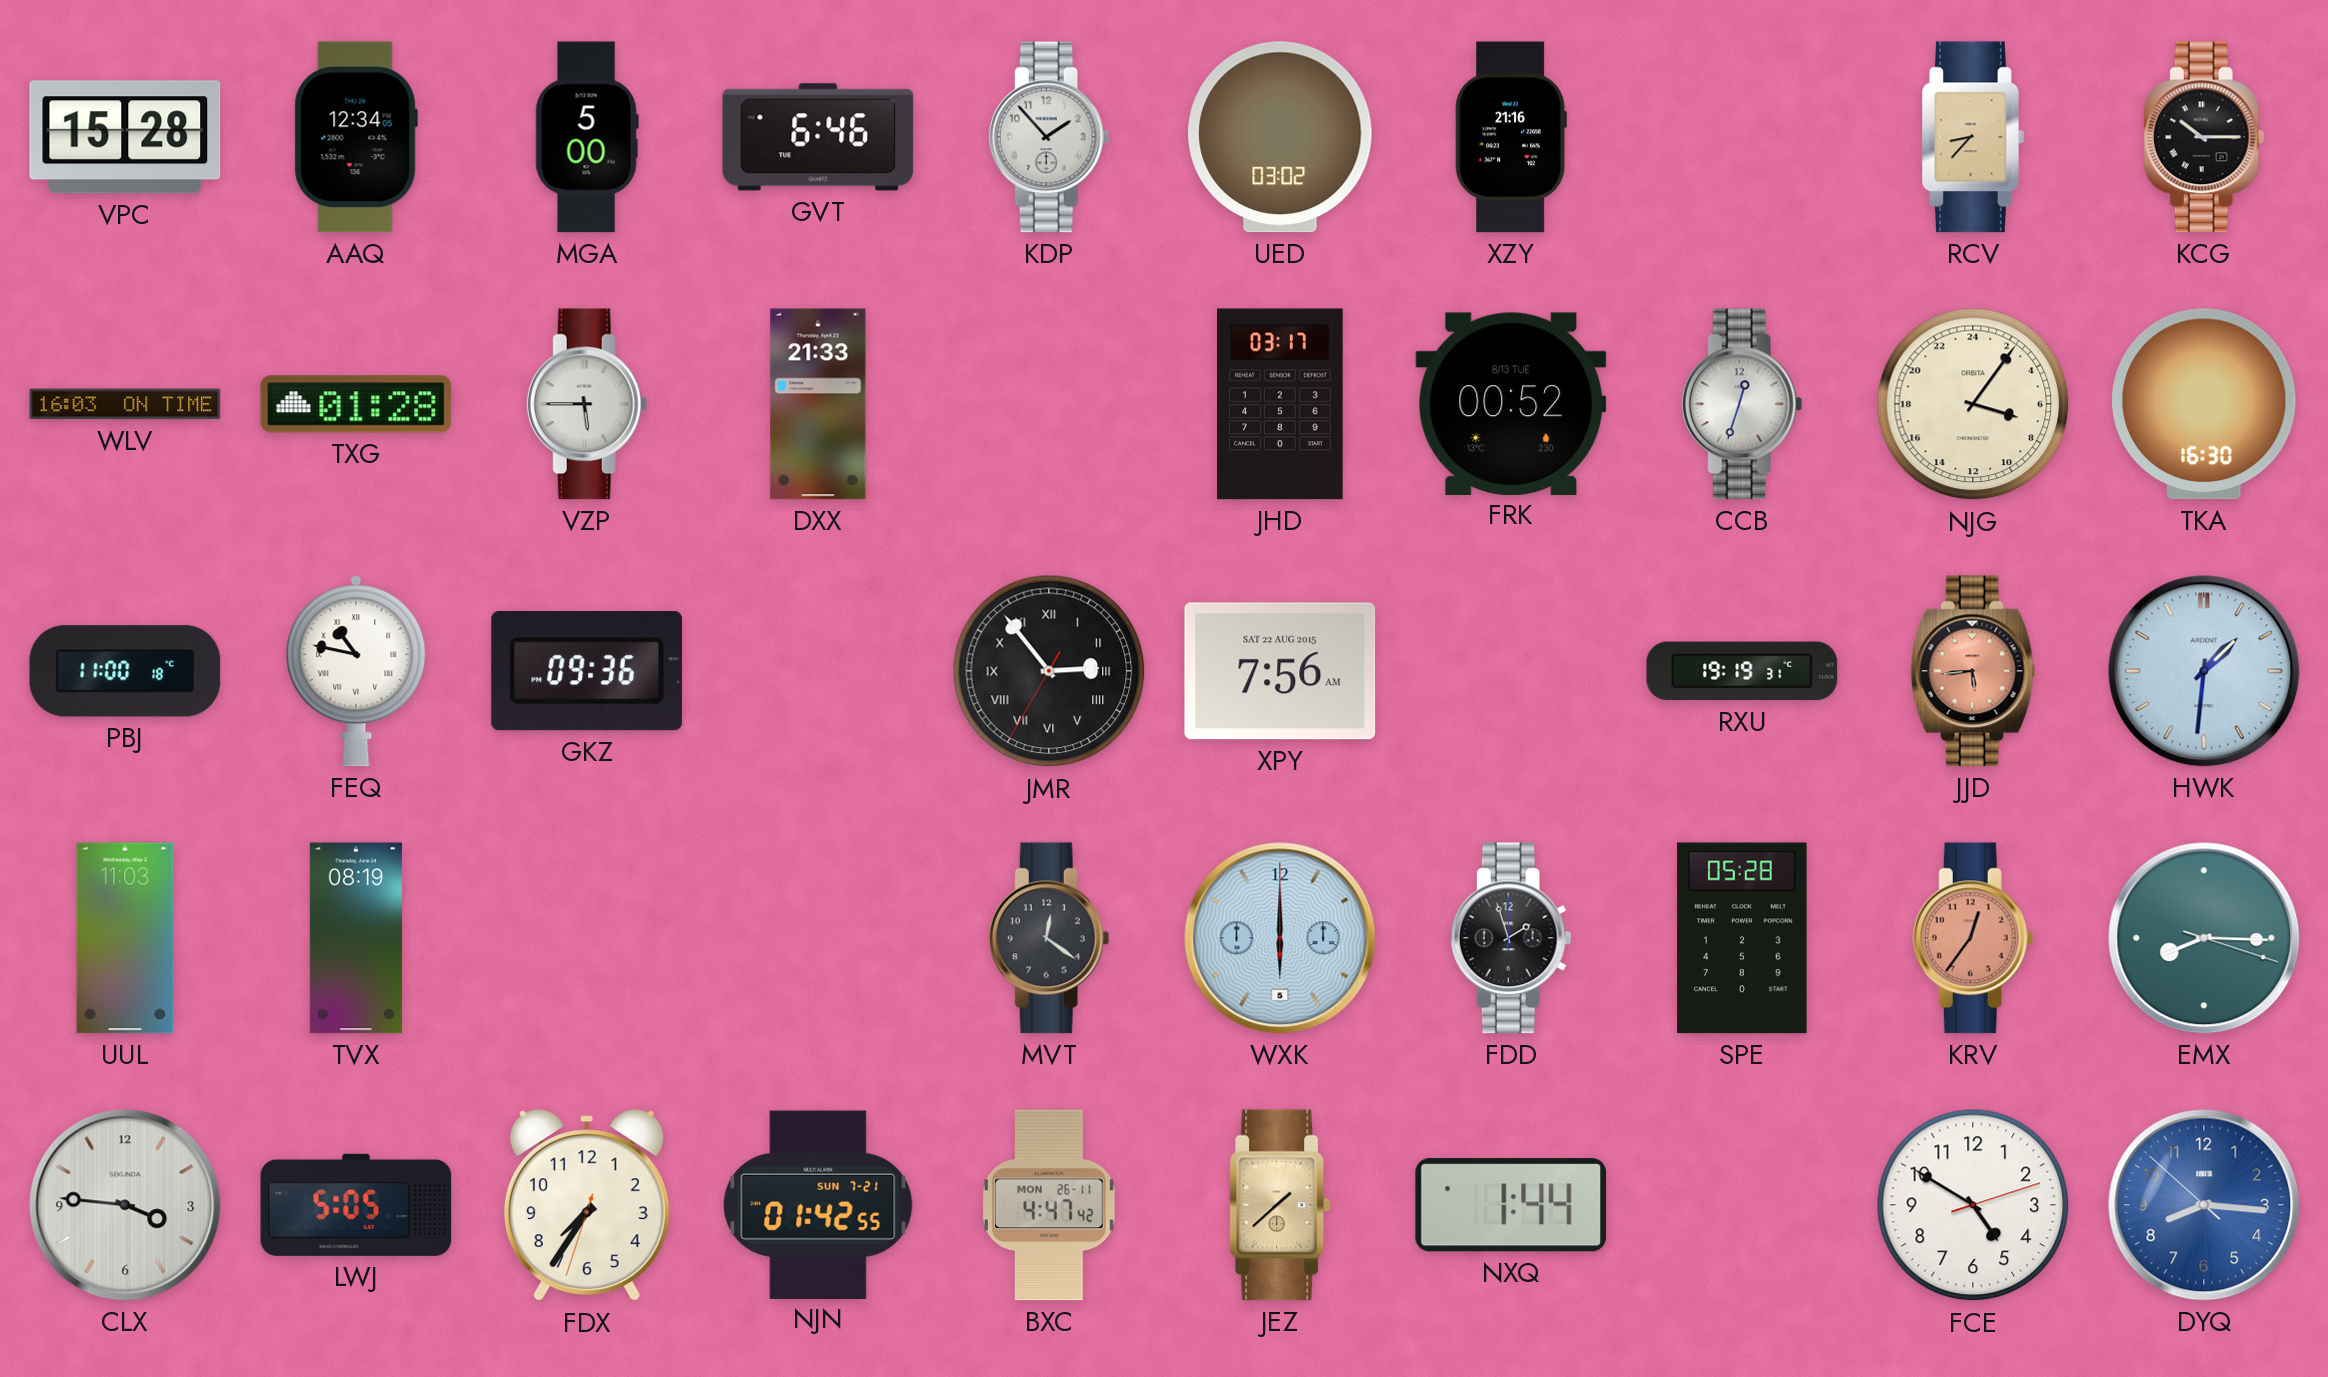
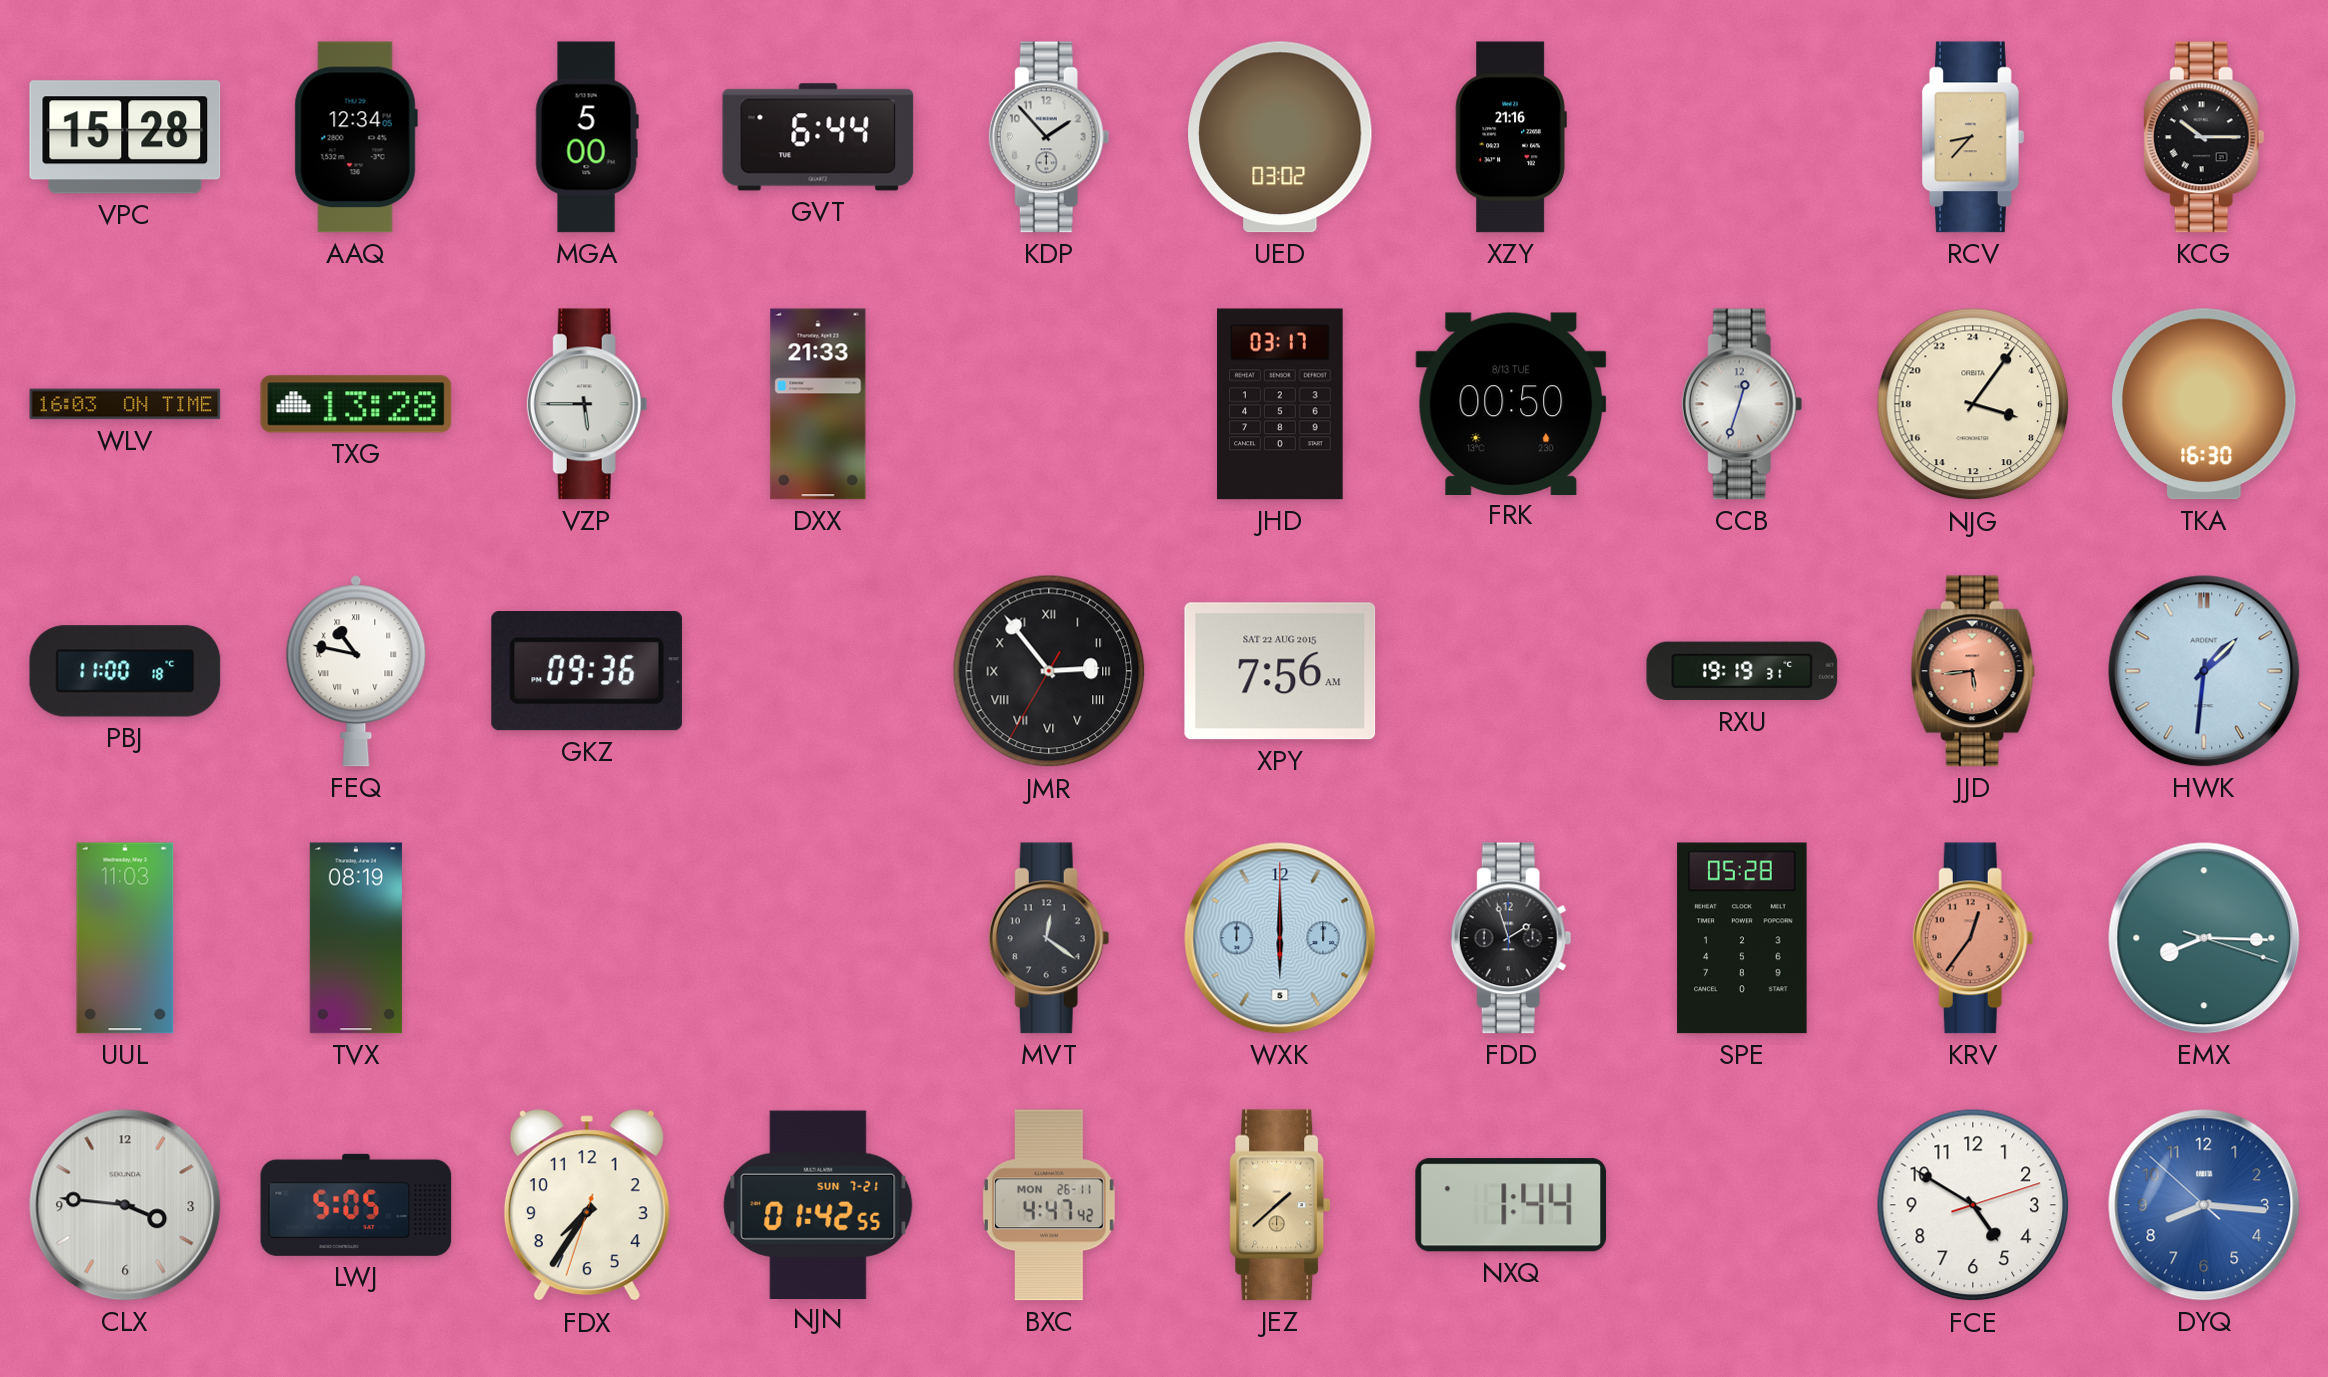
GVT: 6:46 -> 6:44
TXG: 01:28 -> 13:28
FRK: 00:52 -> 00:50
